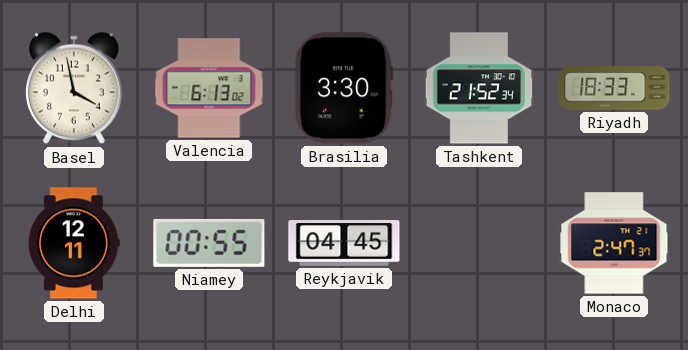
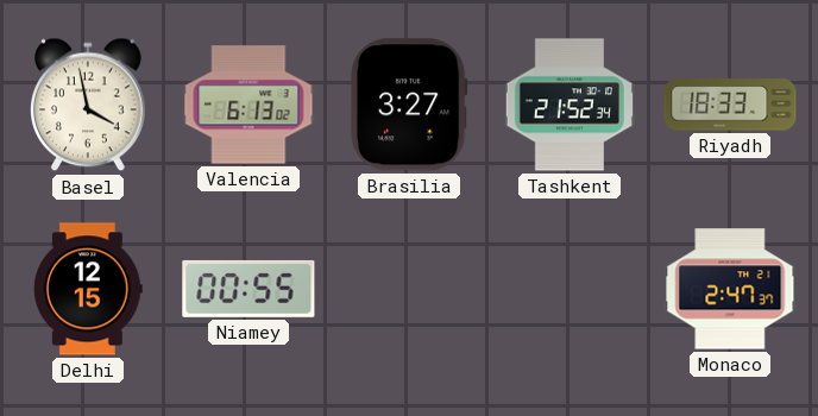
Brasilia: 3:30 -> 3:27
Delhi: 12:11 -> 12:15
Reykjavik: 04:45 -> none
